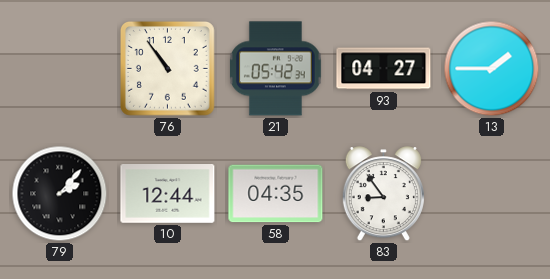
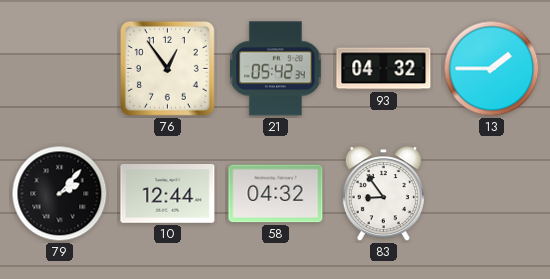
76: 10:54 -> 12:54
93: 04:27 -> 04:32
58: 04:35 -> 04:32
